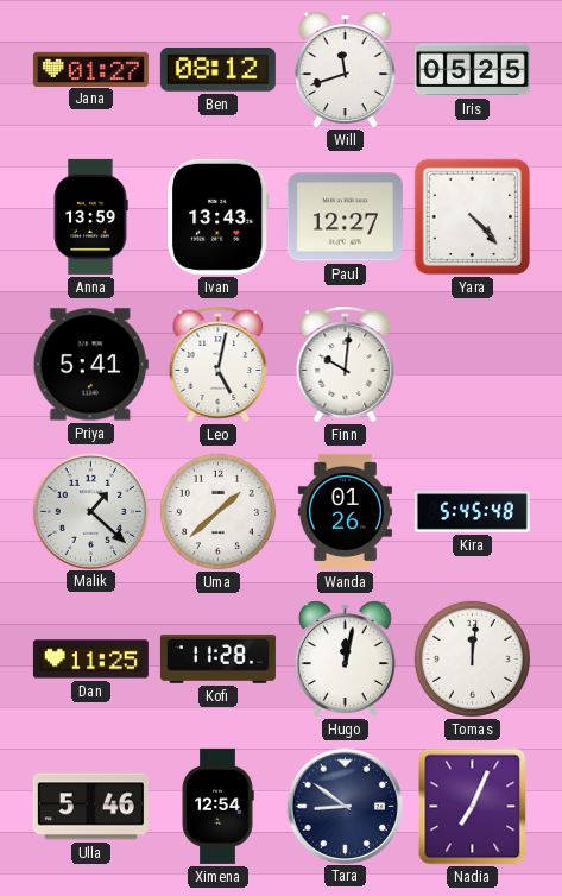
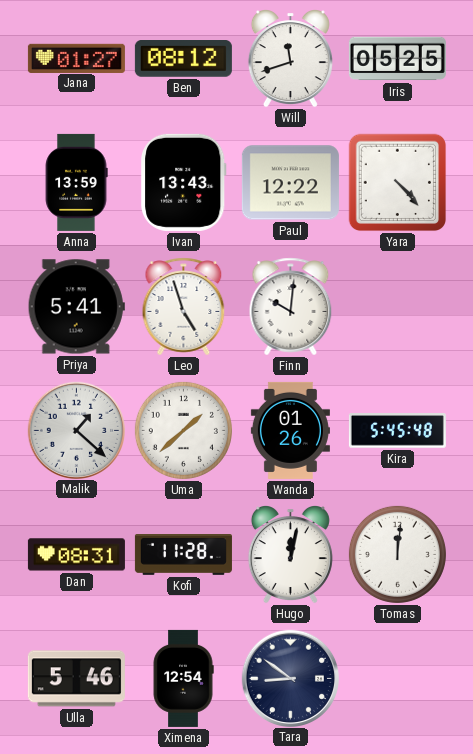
Paul: 12:27 -> 12:22
Leo: 5:02 -> 4:57
Dan: 11:25 -> 08:31
Nadia: 7:04 -> none
